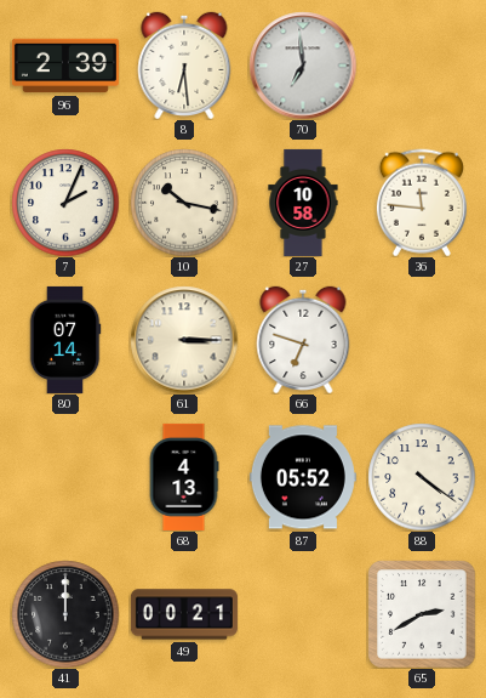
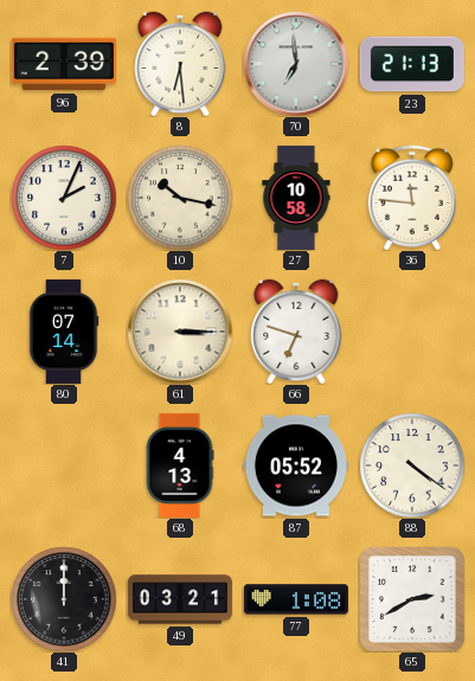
23: none -> 21:13
49: 00:21 -> 03:21
77: none -> 1:08
